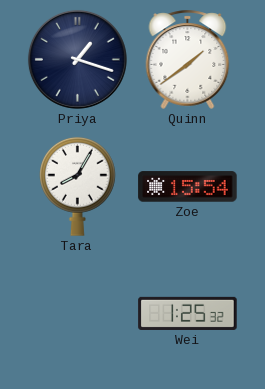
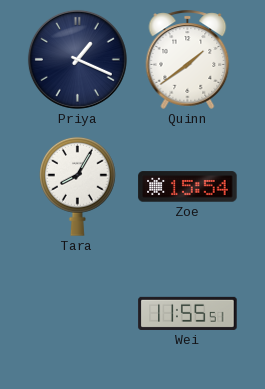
Priya: 1:18 -> 1:19
Wei: 1:25 -> 11:55
